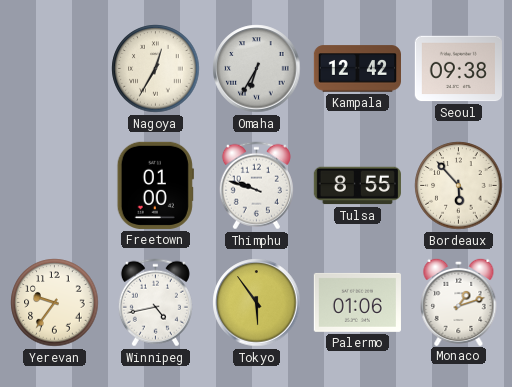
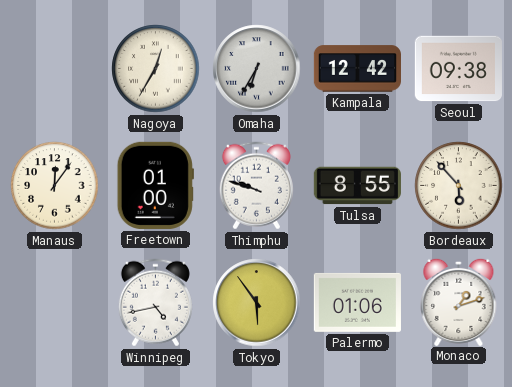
Manaus: none -> 12:06
Yerevan: 9:36 -> none
